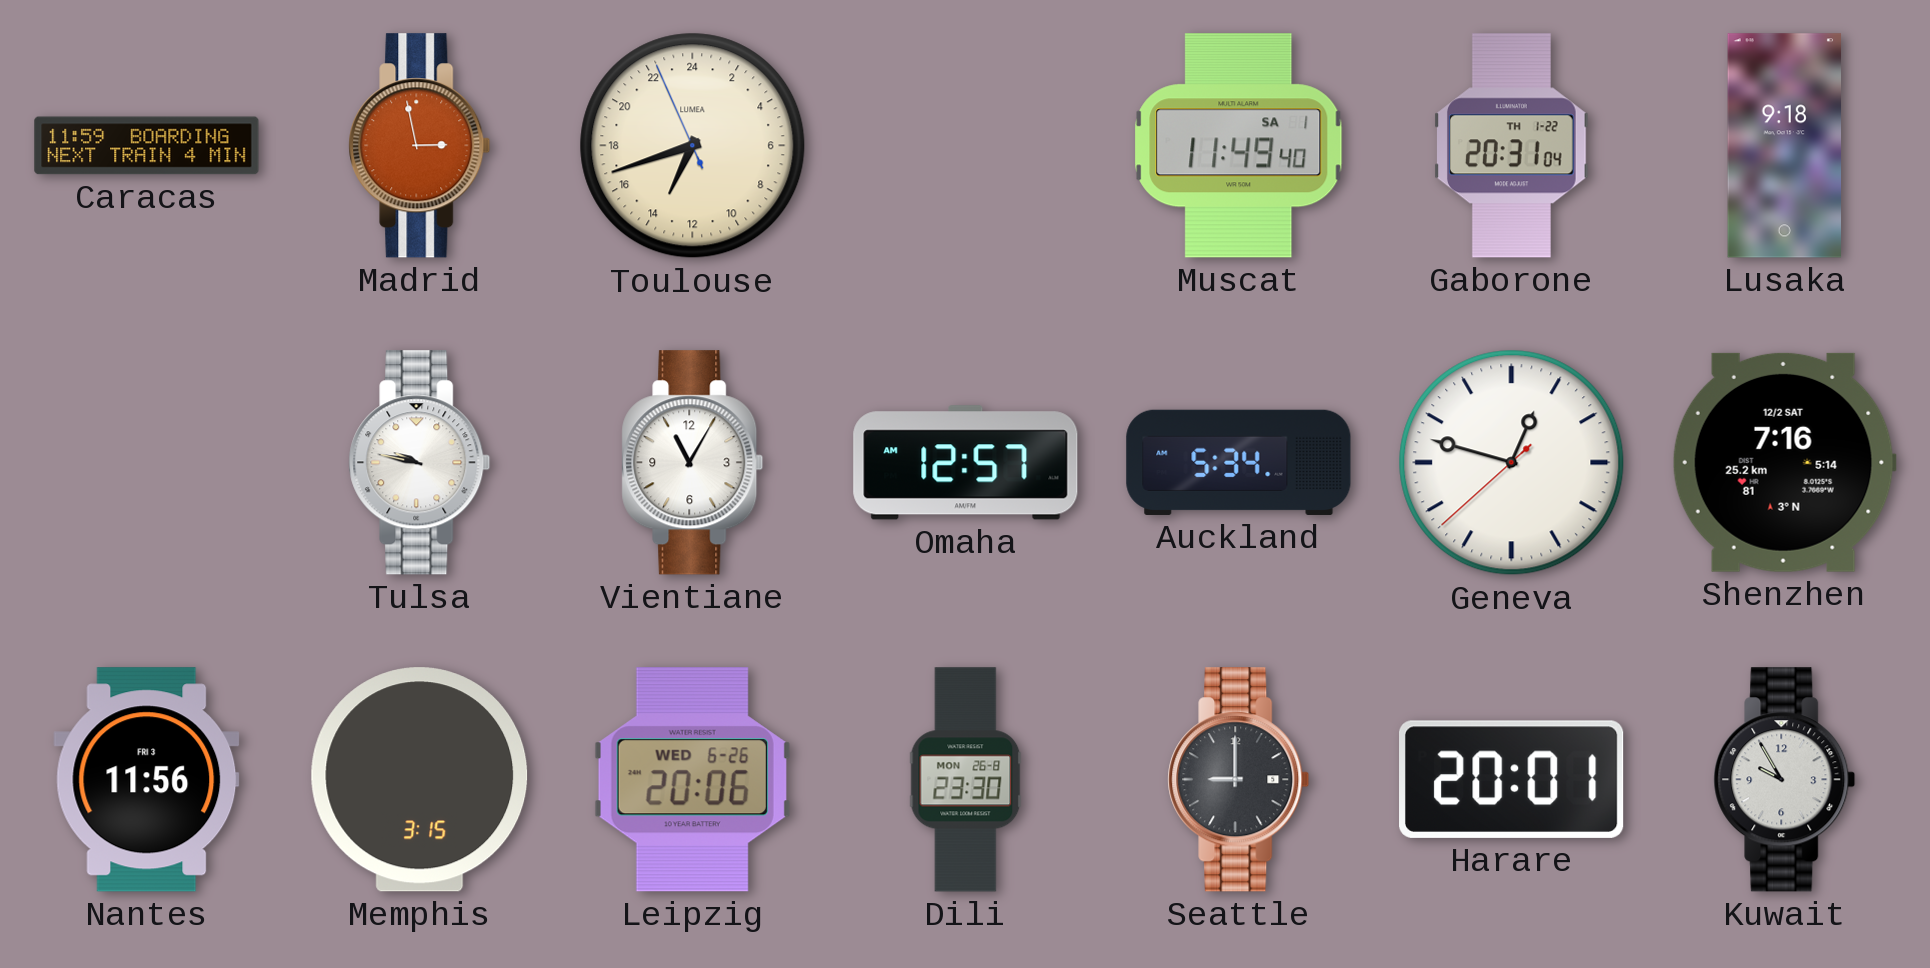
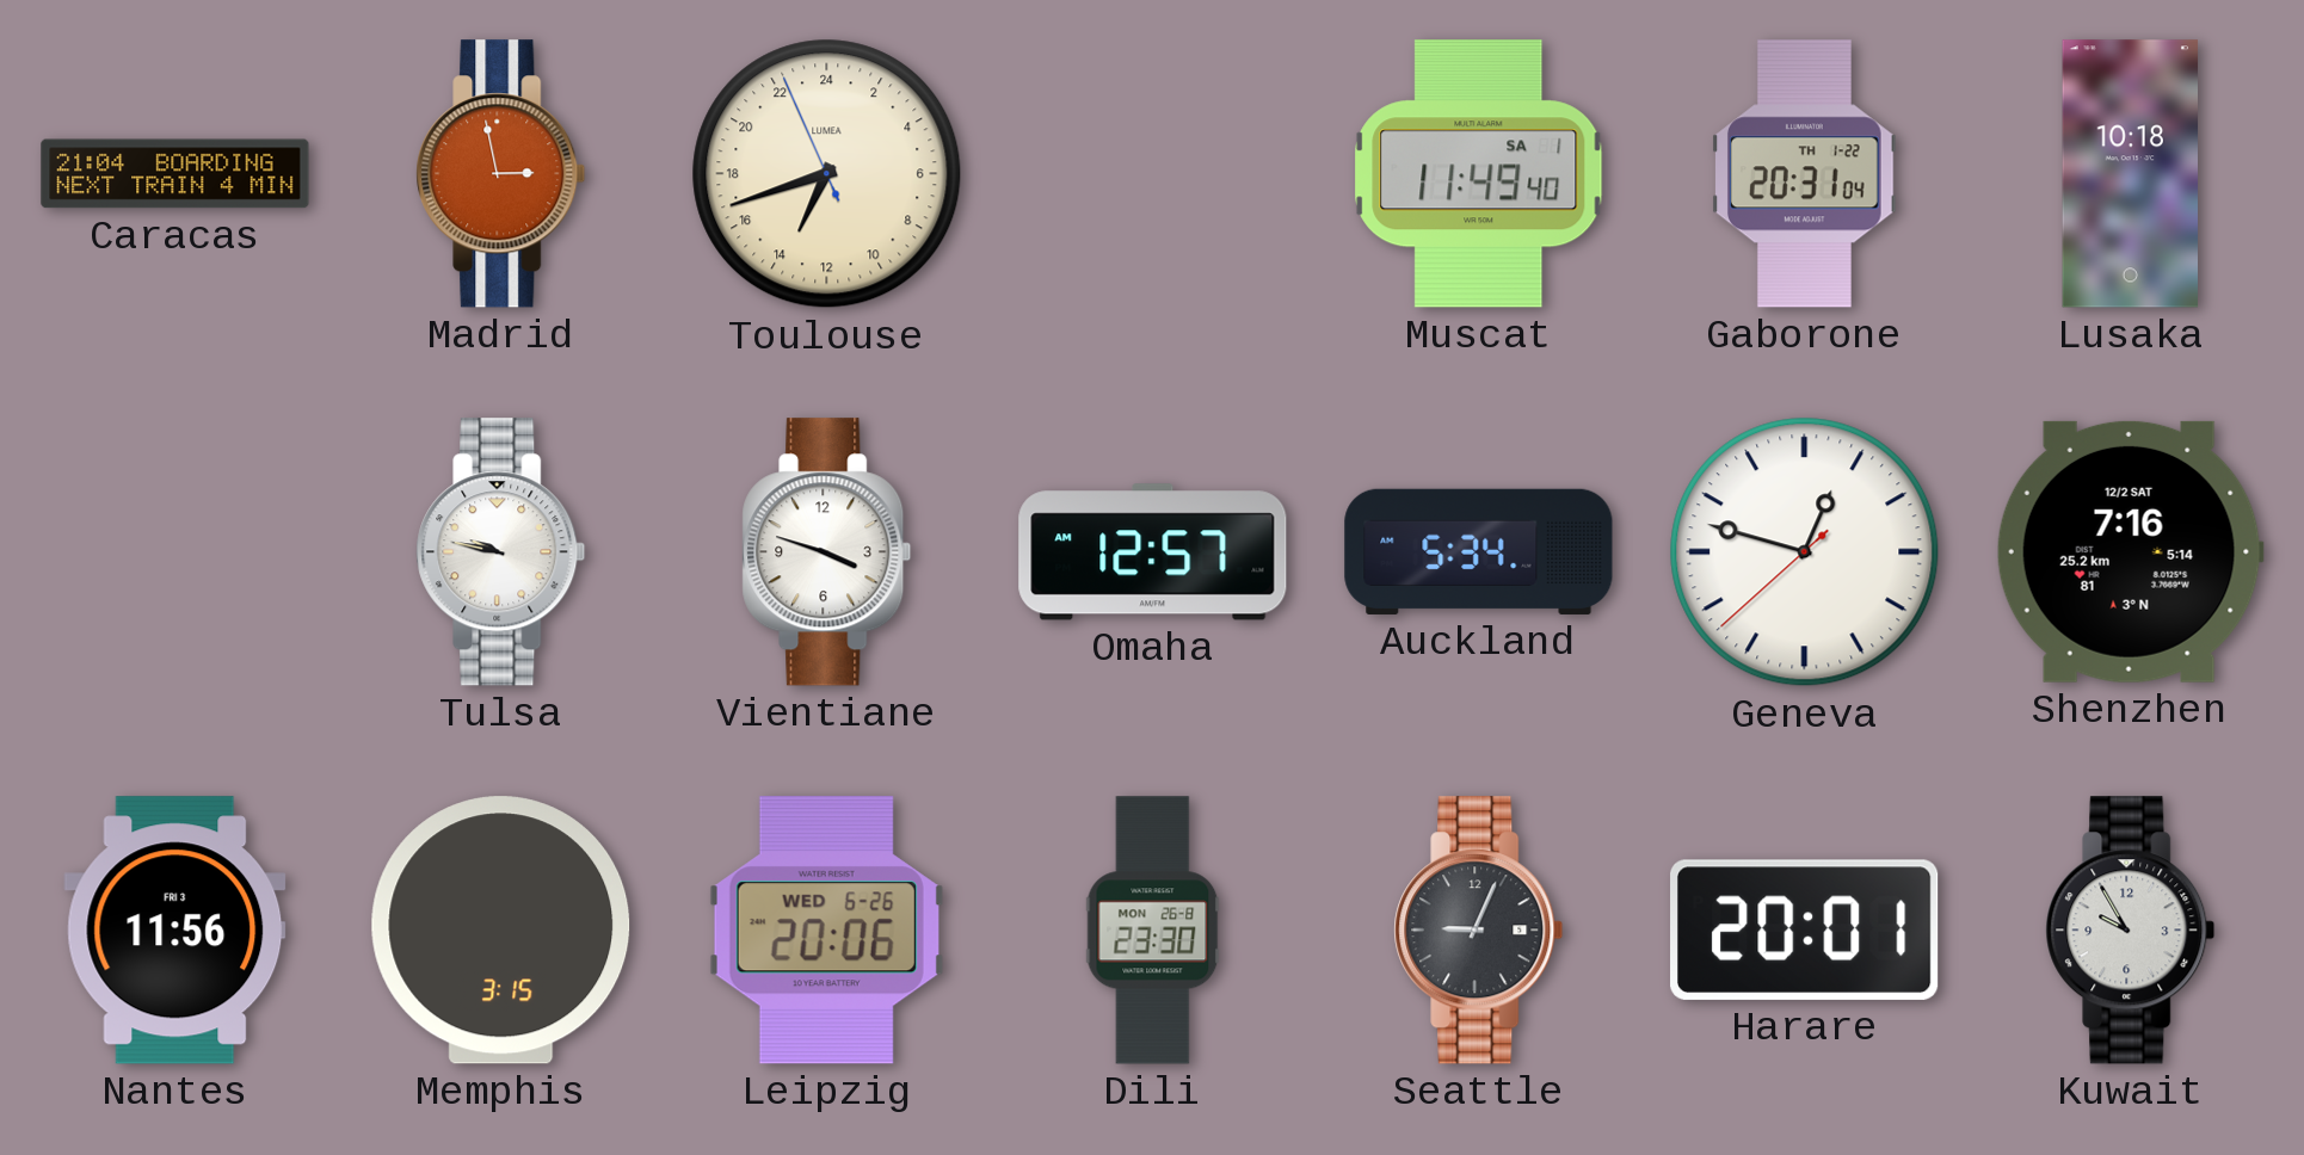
Caracas: 11:59 -> 21:04
Lusaka: 9:18 -> 10:18
Vientiane: 11:05 -> 3:48
Seattle: 9:00 -> 9:04
